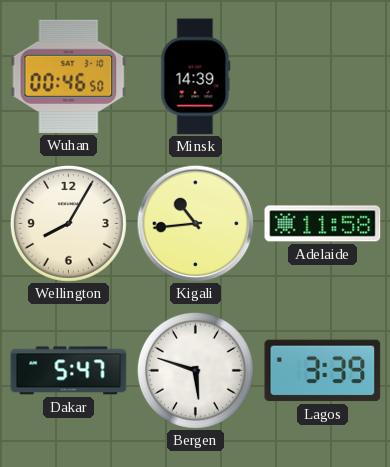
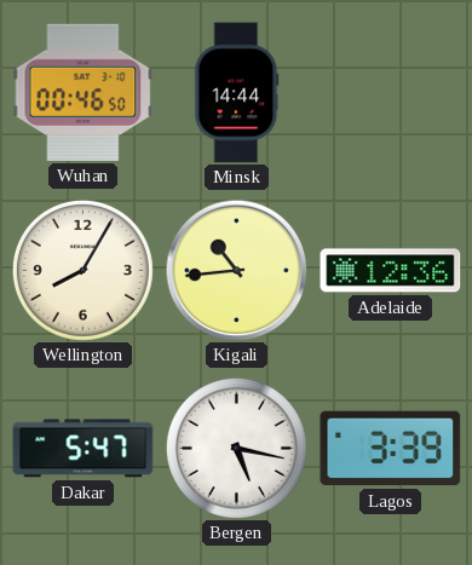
Minsk: 14:39 -> 14:44
Adelaide: 11:58 -> 12:36
Bergen: 5:48 -> 5:17
